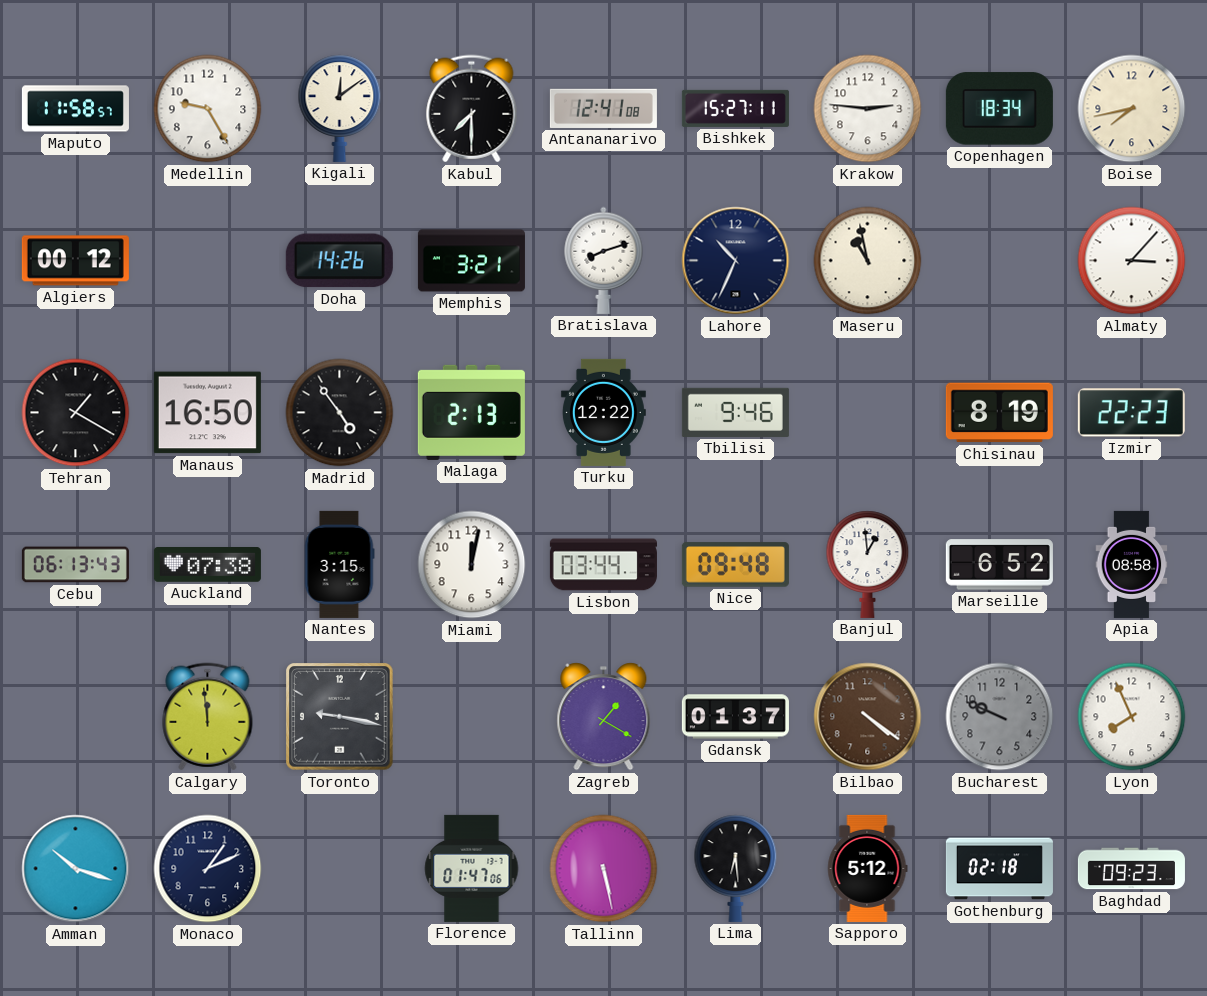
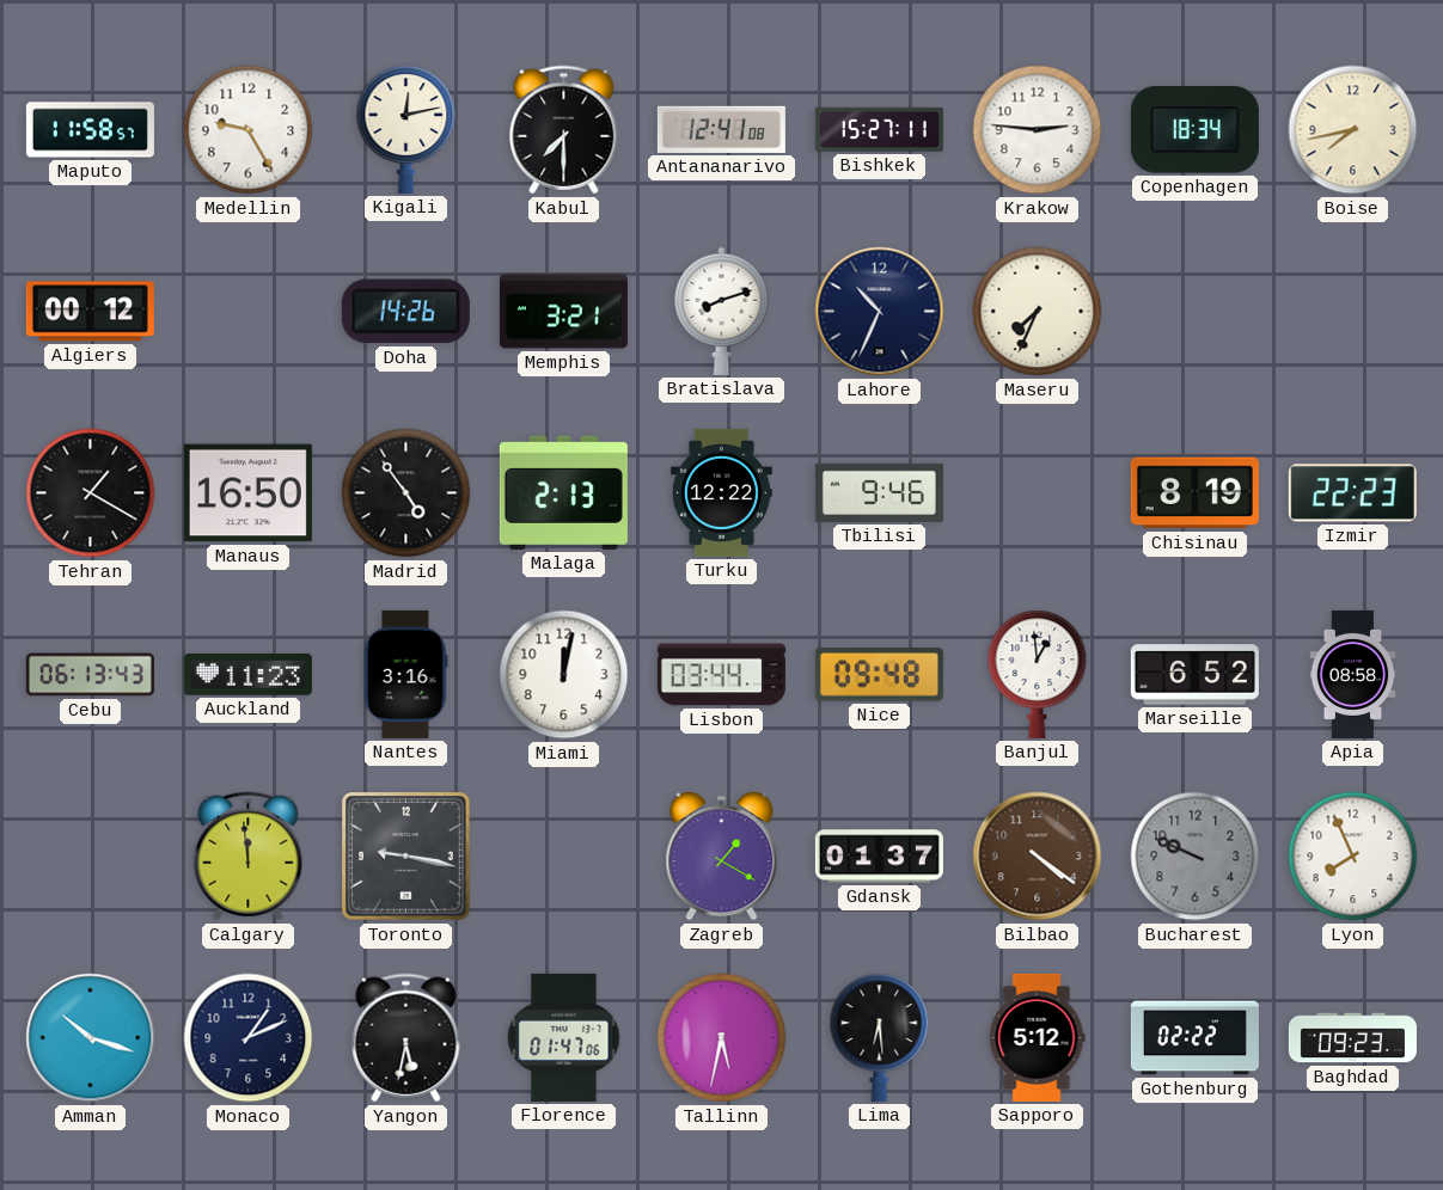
Kigali: 12:09 -> 12:13
Maseru: 10:58 -> 7:34
Almaty: 3:07 -> none
Auckland: 07:38 -> 11:23
Nantes: 3:15 -> 3:16
Yangon: none -> 5:32
Tallinn: 5:28 -> 5:32
Gothenburg: 02:18 -> 02:22
